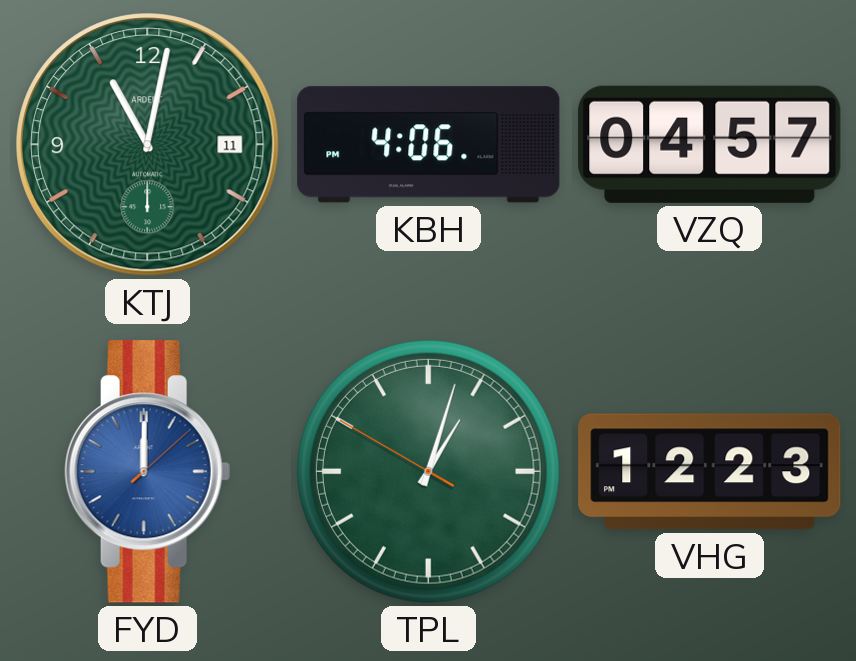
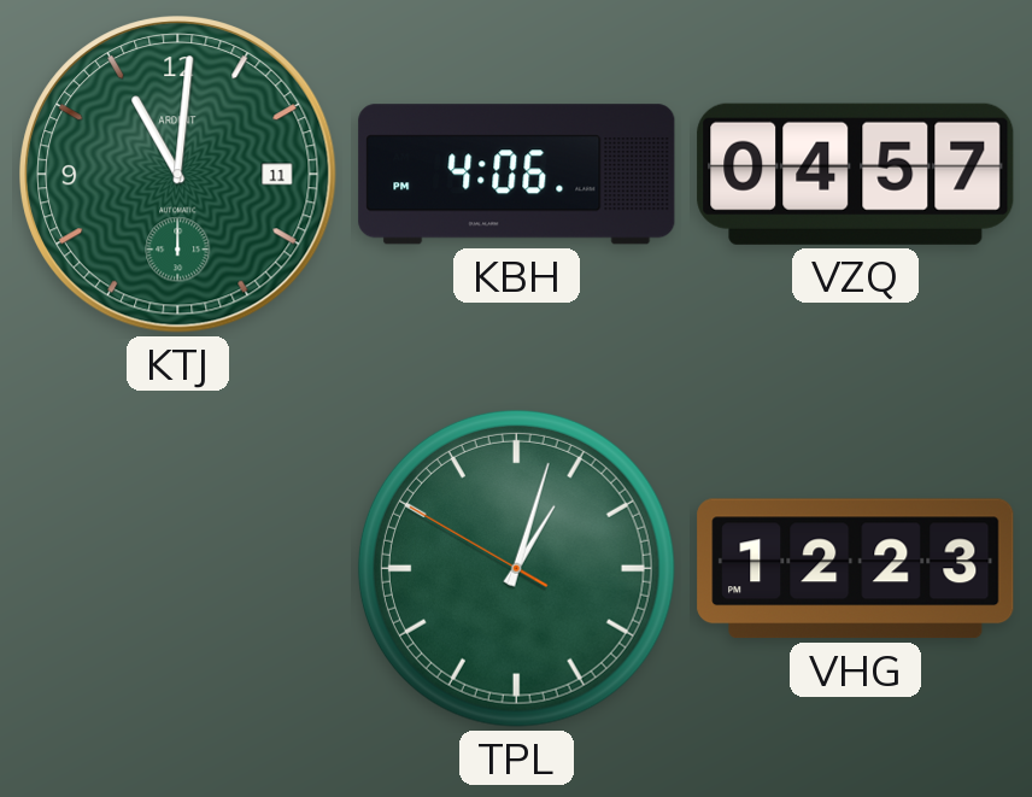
KTJ: 11:02 -> 11:01
FYD: 12:00 -> none
